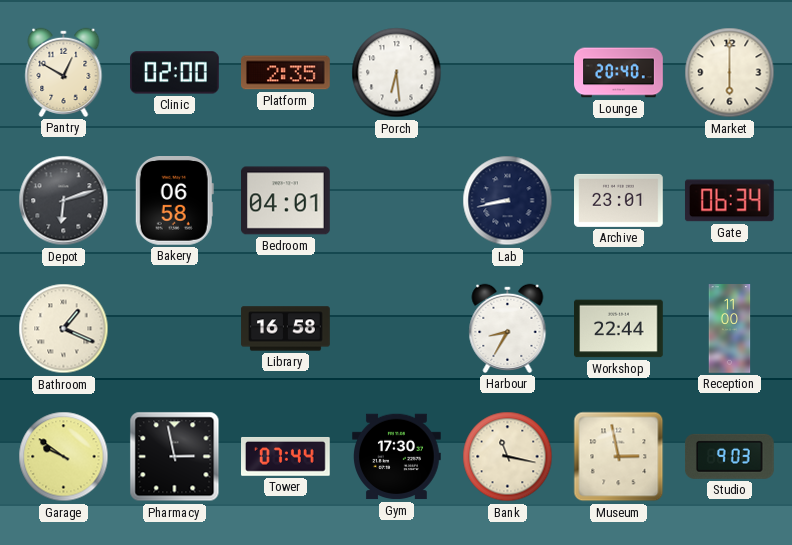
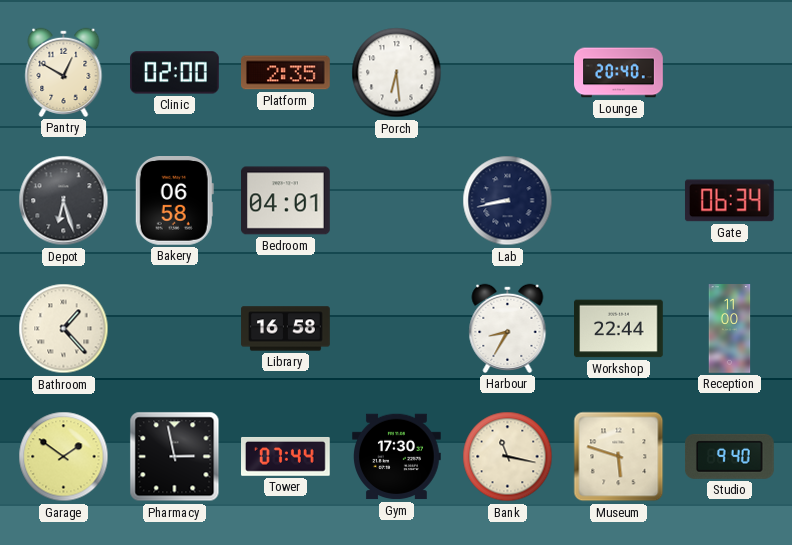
Market: 6:00 -> none
Depot: 6:12 -> 6:27
Archive: 23:01 -> none
Bathroom: 1:19 -> 1:23
Garage: 9:51 -> 1:51
Museum: 2:58 -> 5:48
Studio: 9:03 -> 9:40
